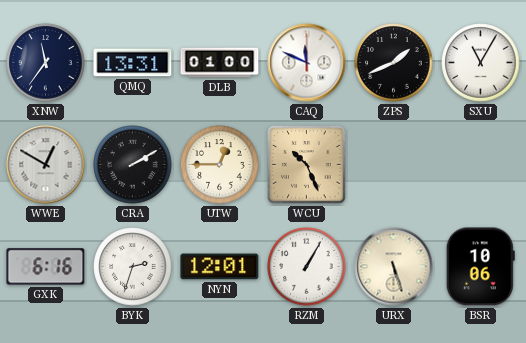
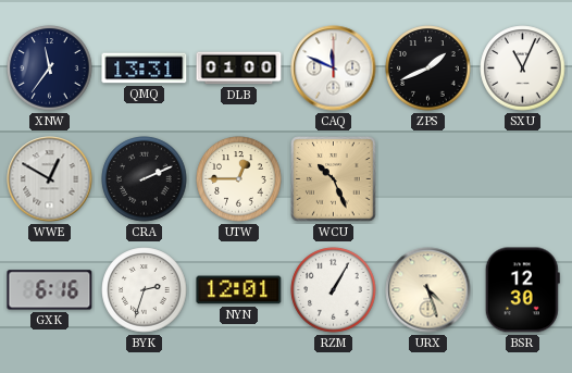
SXU: 11:05 -> 11:04
CRA: 2:10 -> 2:11
URX: 5:27 -> 4:27
BSR: 10:06 -> 12:30
